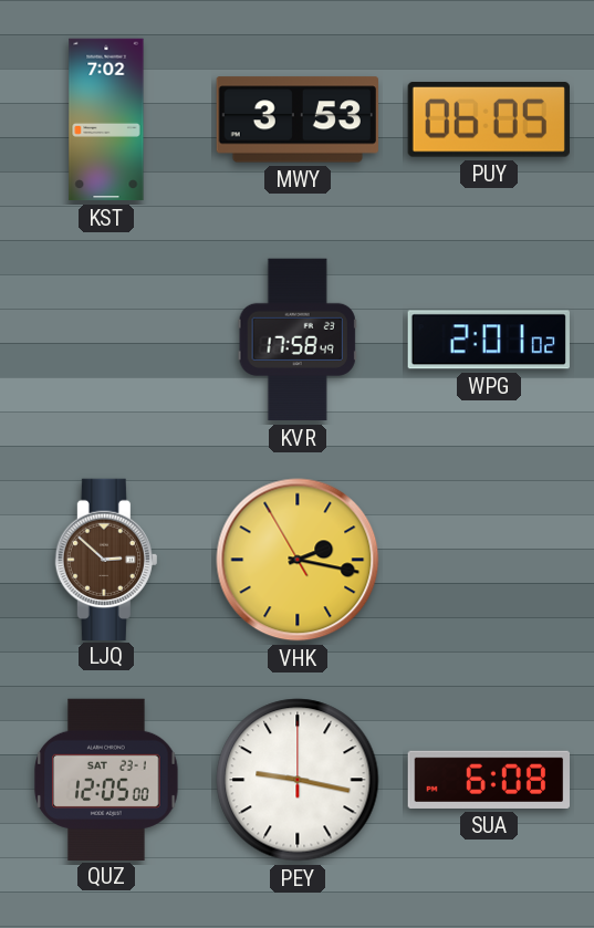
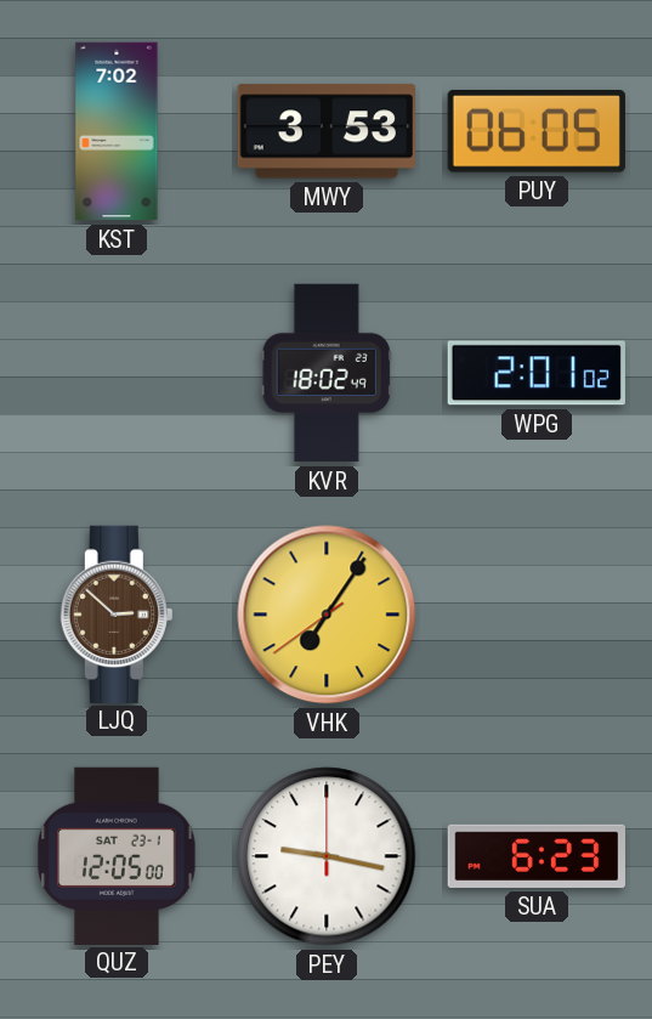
KVR: 17:58 -> 18:02
VHK: 2:16 -> 7:05
SUA: 6:08 -> 6:23
